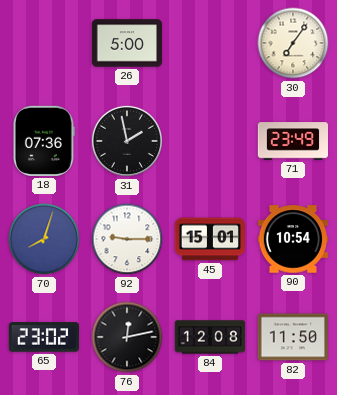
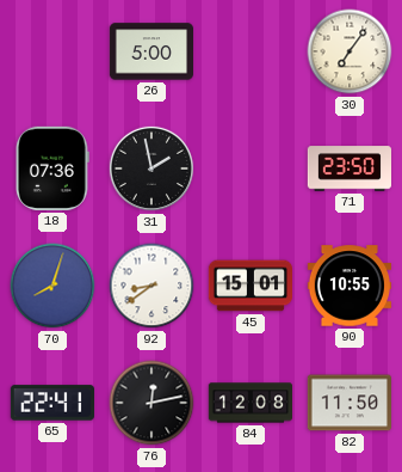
71: 23:49 -> 23:50
92: 9:15 -> 8:39
90: 10:54 -> 10:55
65: 23:02 -> 22:41
